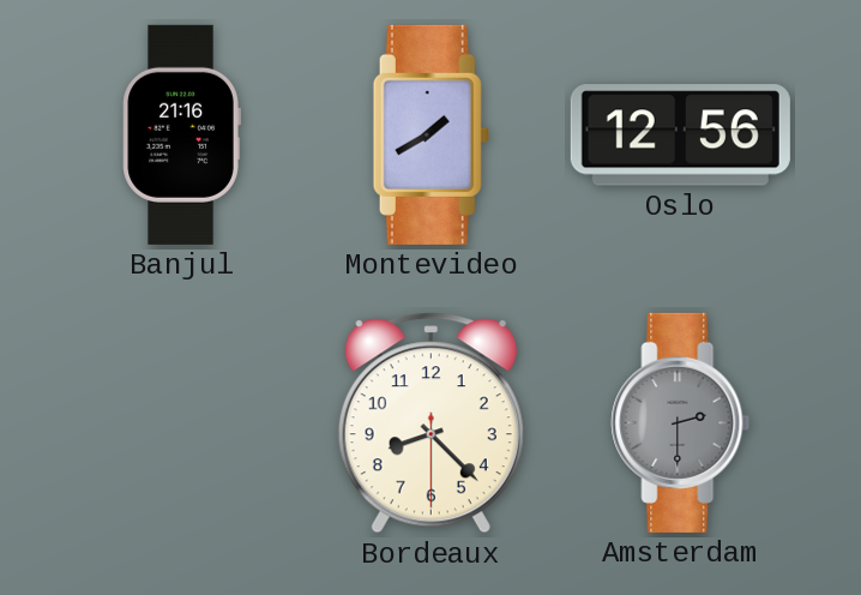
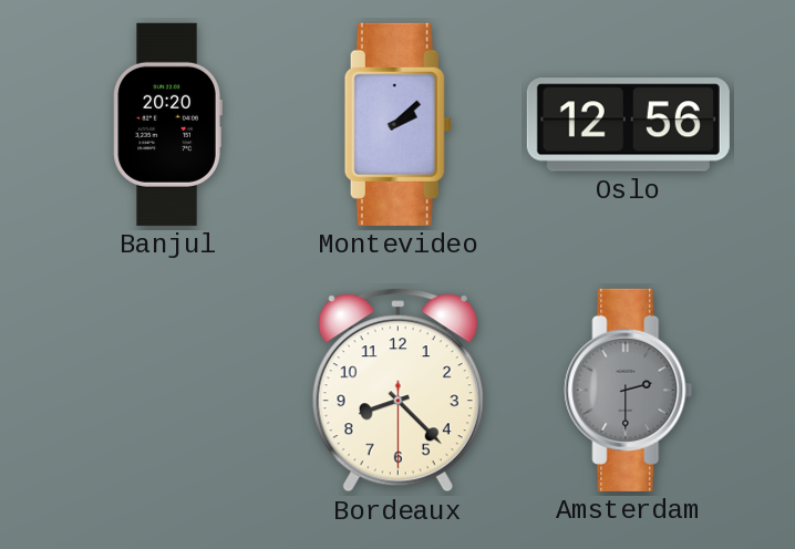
Banjul: 21:16 -> 20:20
Montevideo: 1:40 -> 2:08
